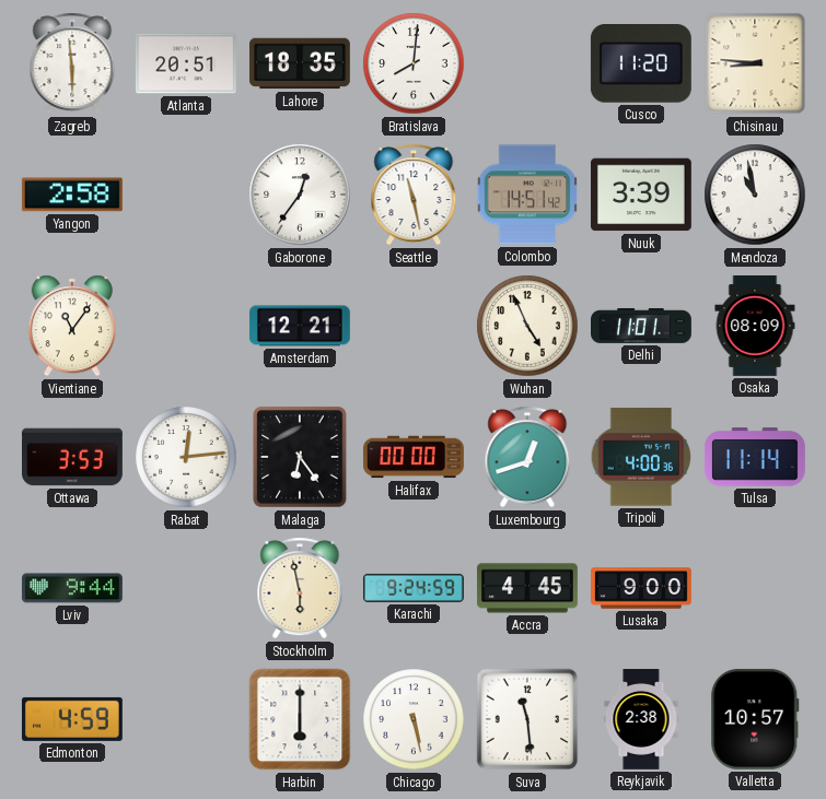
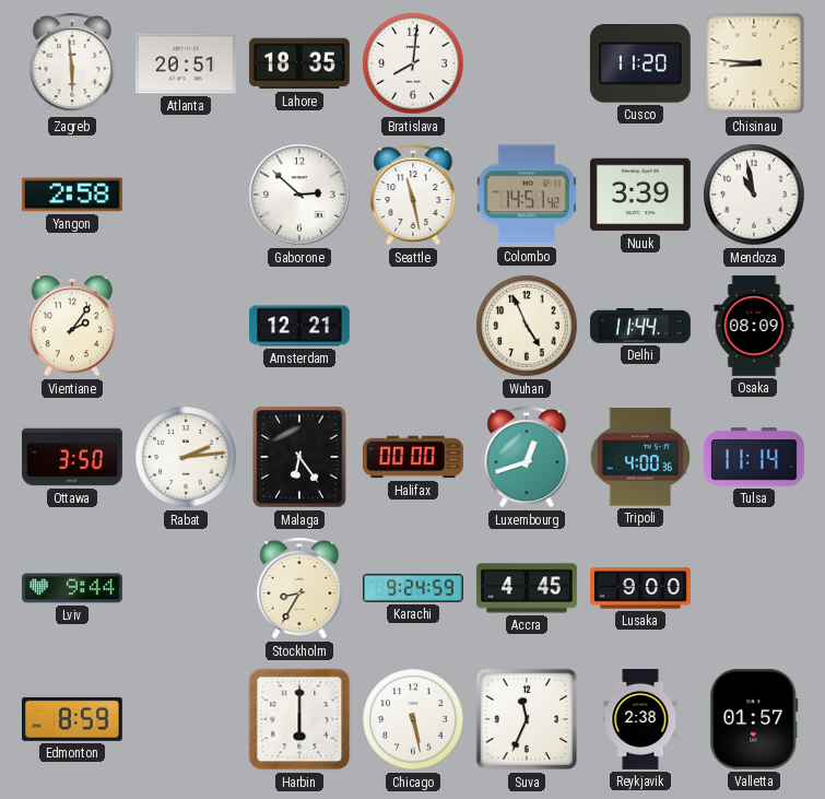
Gaborone: 12:36 -> 2:52
Vientiane: 11:06 -> 2:06
Delhi: 11:01 -> 11:44
Ottawa: 3:53 -> 3:50
Rabat: 12:14 -> 2:14
Stockholm: 5:58 -> 8:35
Edmonton: 4:59 -> 8:59
Suva: 11:29 -> 11:34
Valletta: 10:57 -> 01:57
